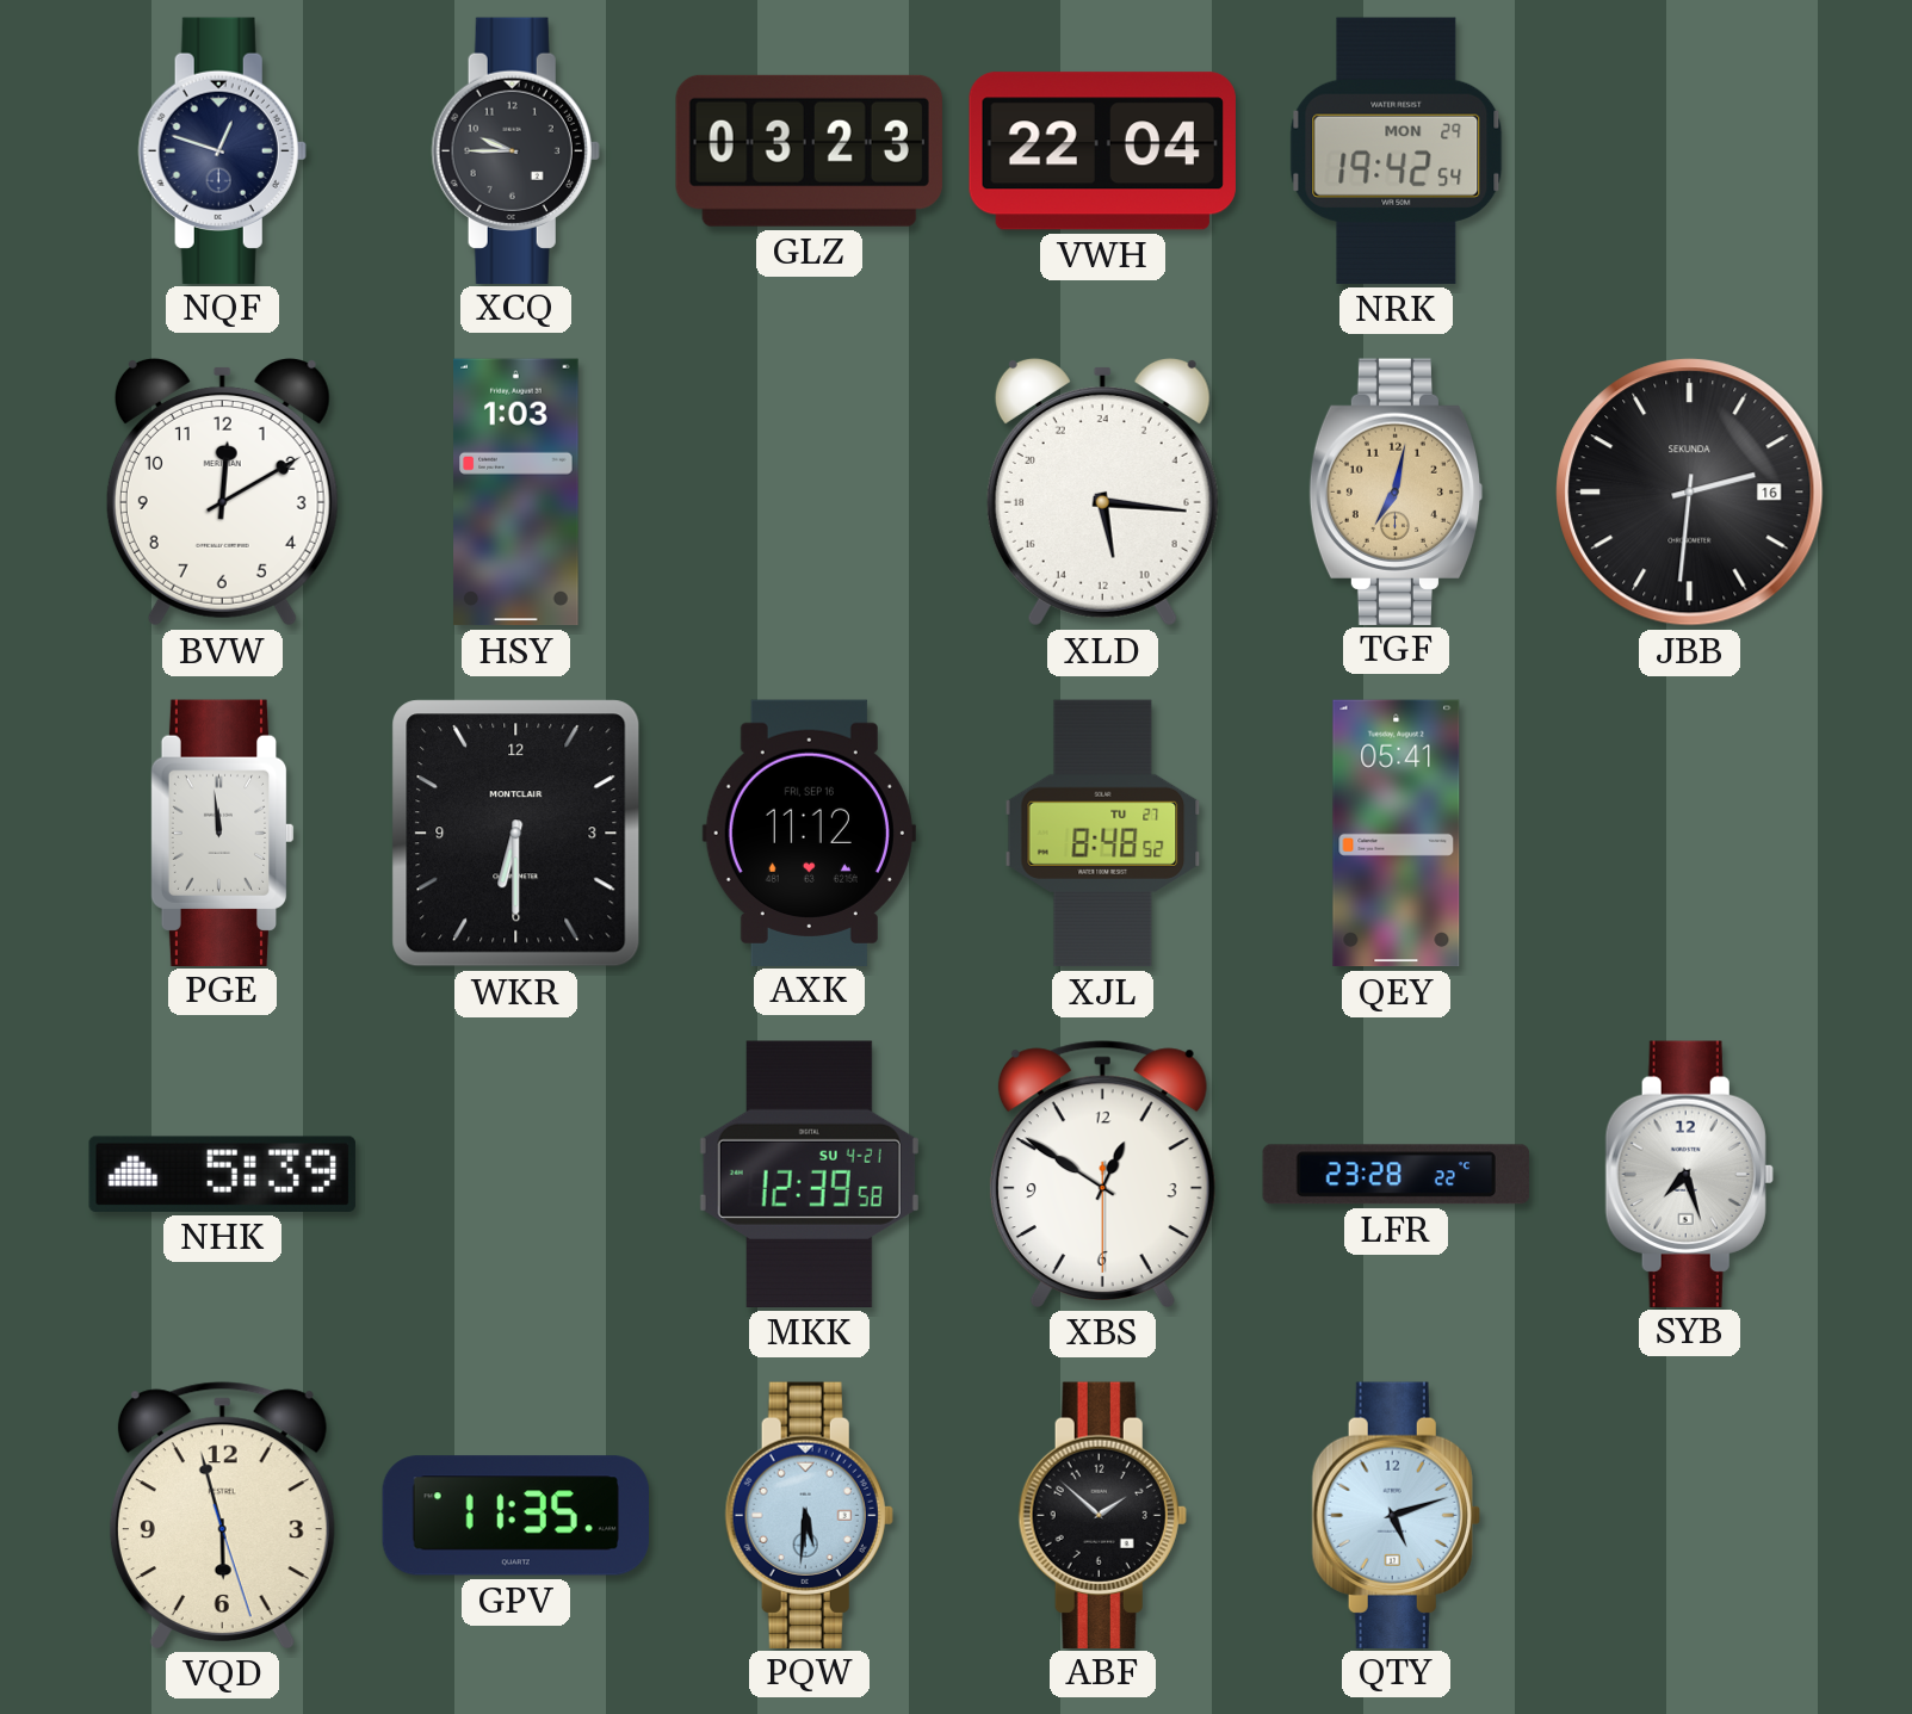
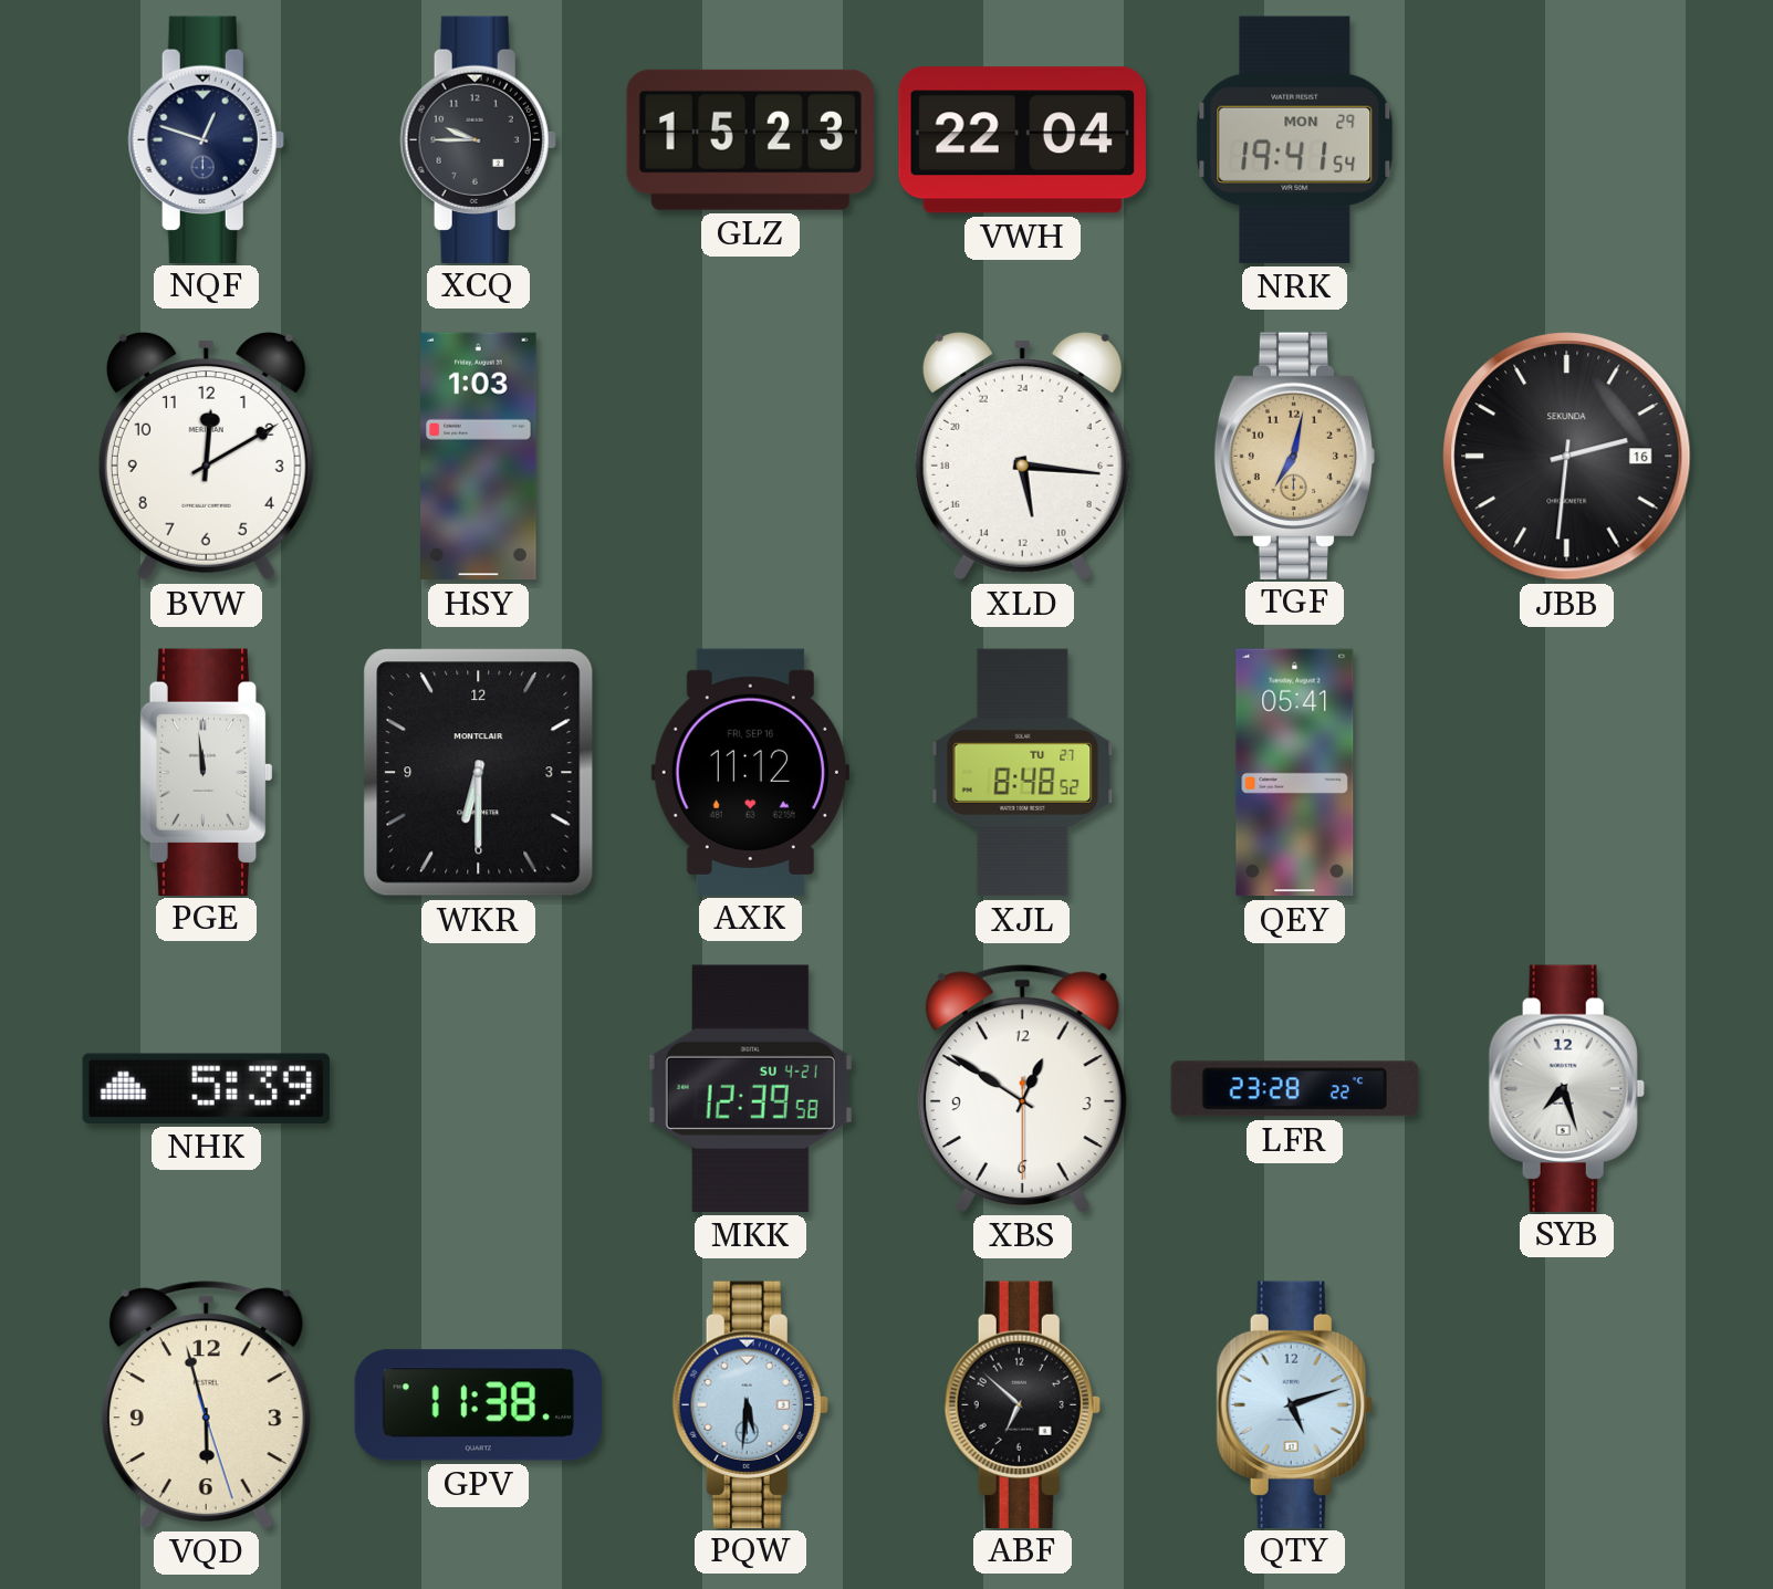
GLZ: 03:23 -> 15:23
NRK: 19:42 -> 19:41
GPV: 11:35 -> 11:38
ABF: 1:52 -> 6:52
